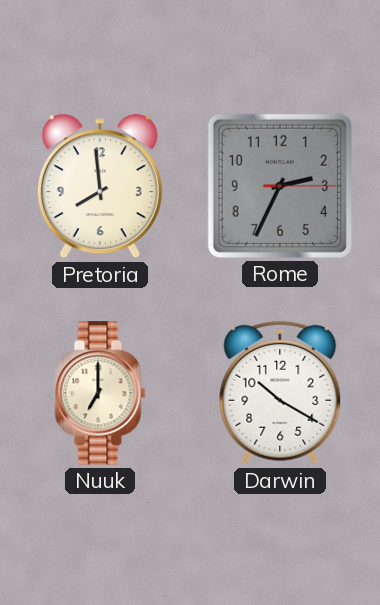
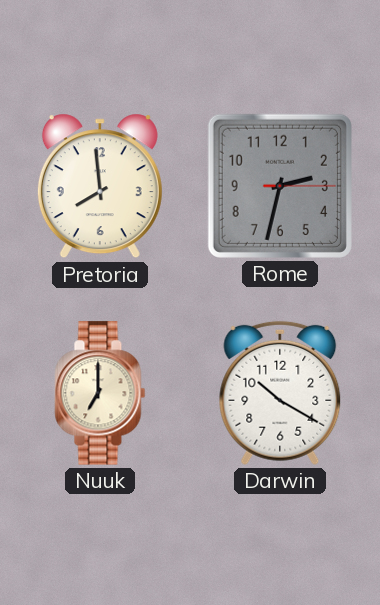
Rome: 2:34 -> 2:32
